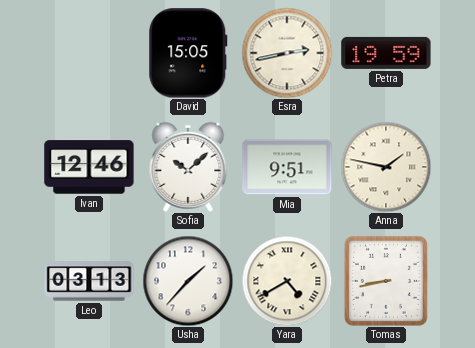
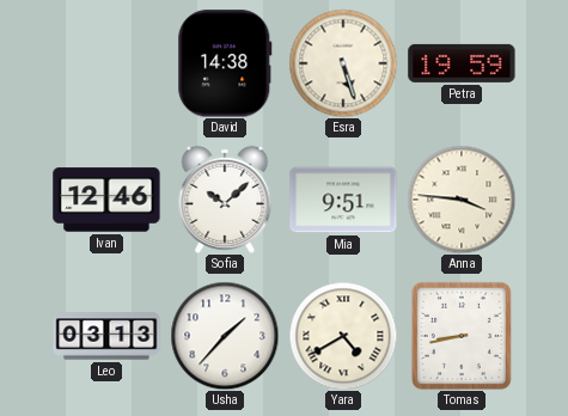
David: 15:05 -> 14:38
Esra: 2:43 -> 5:27
Anna: 1:47 -> 3:46
